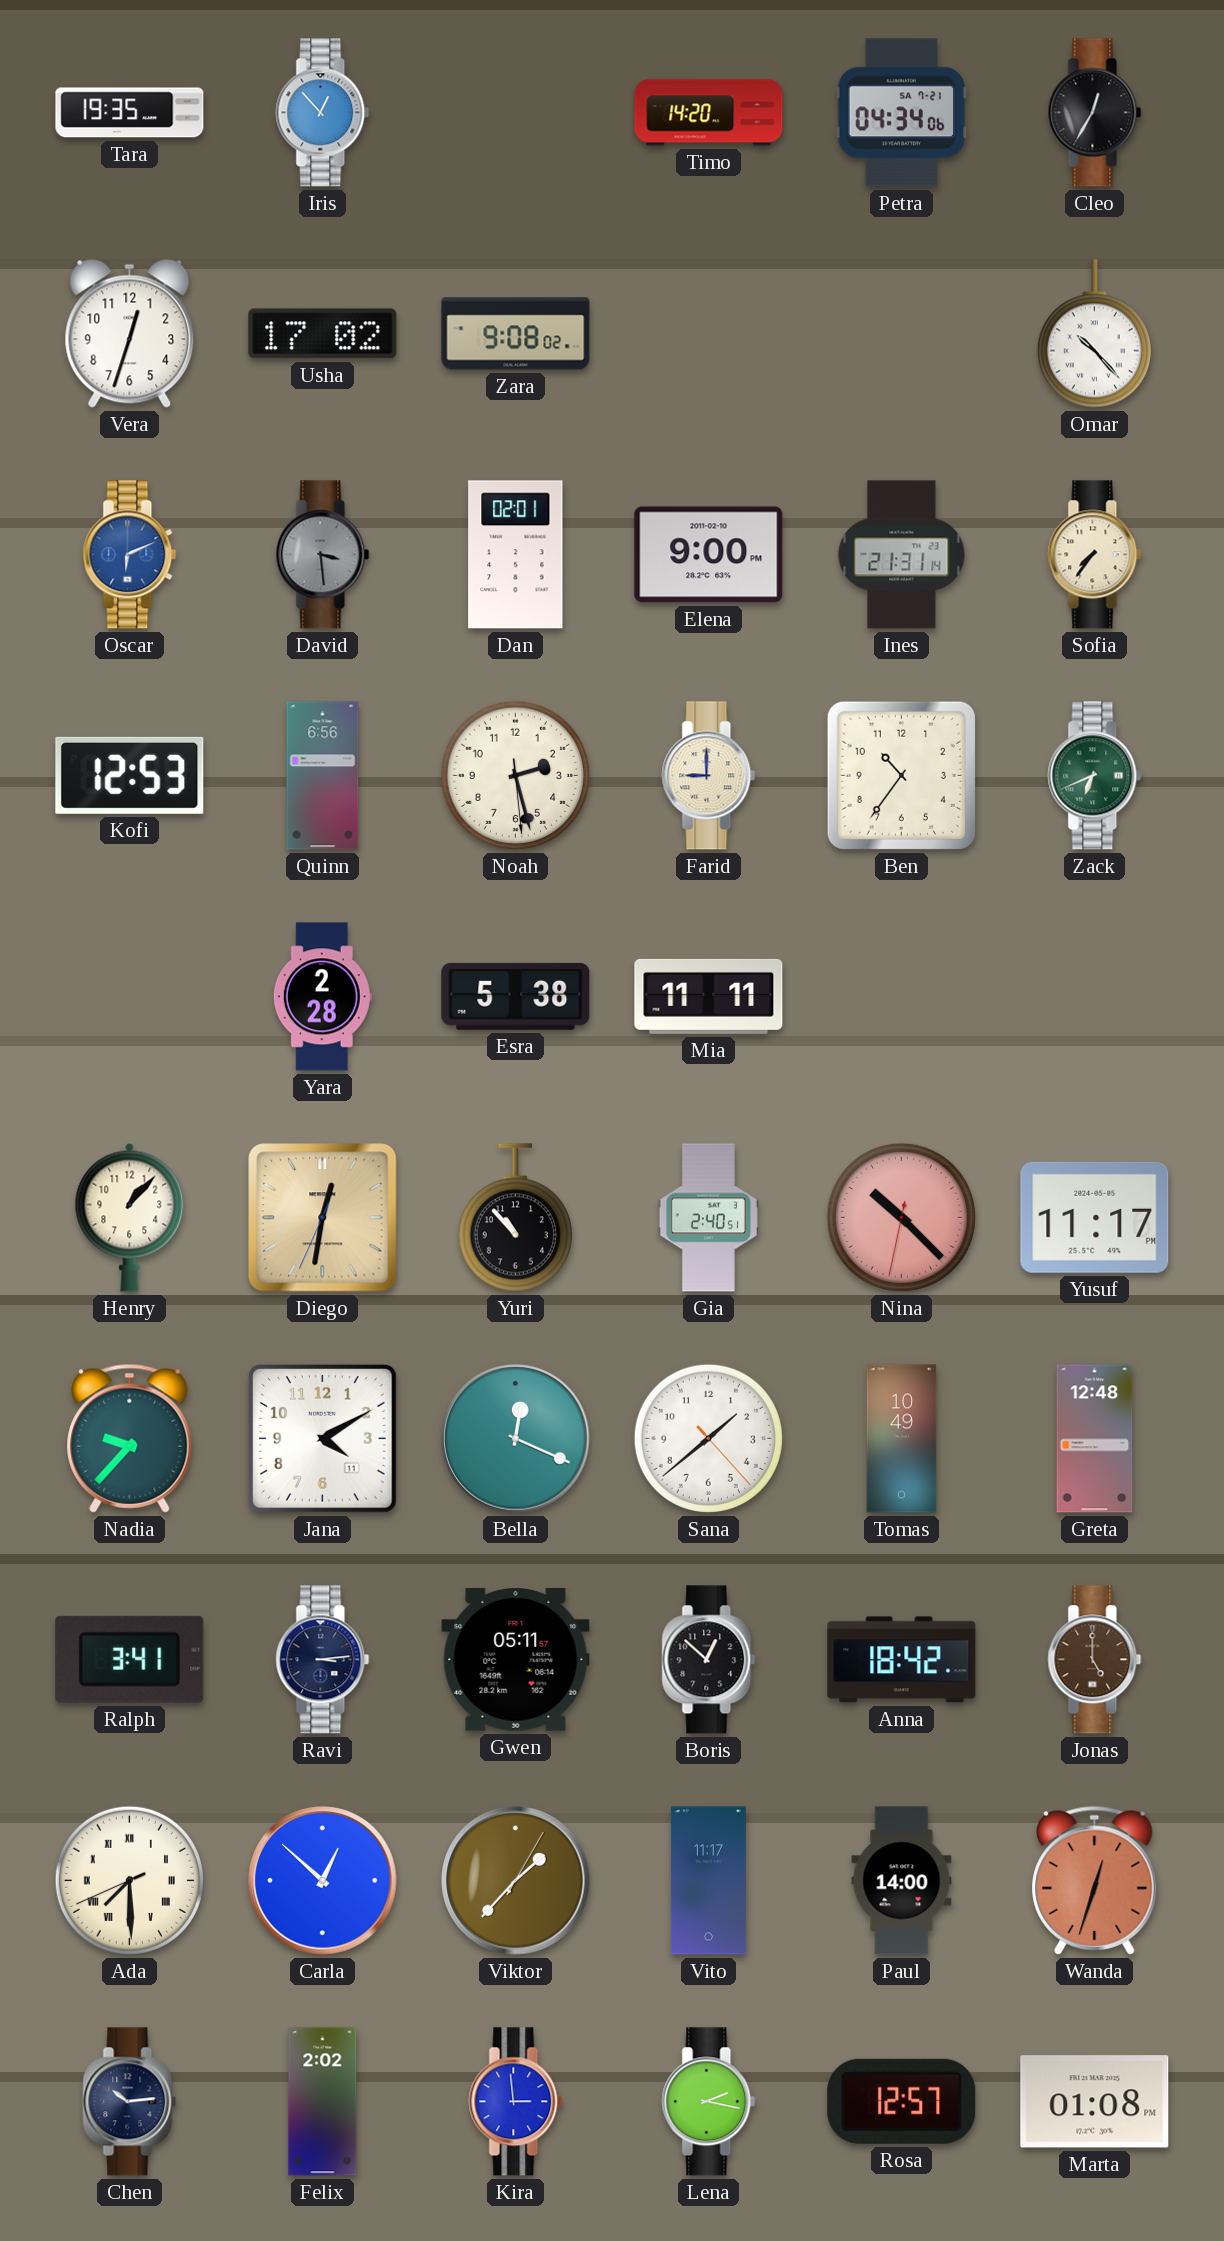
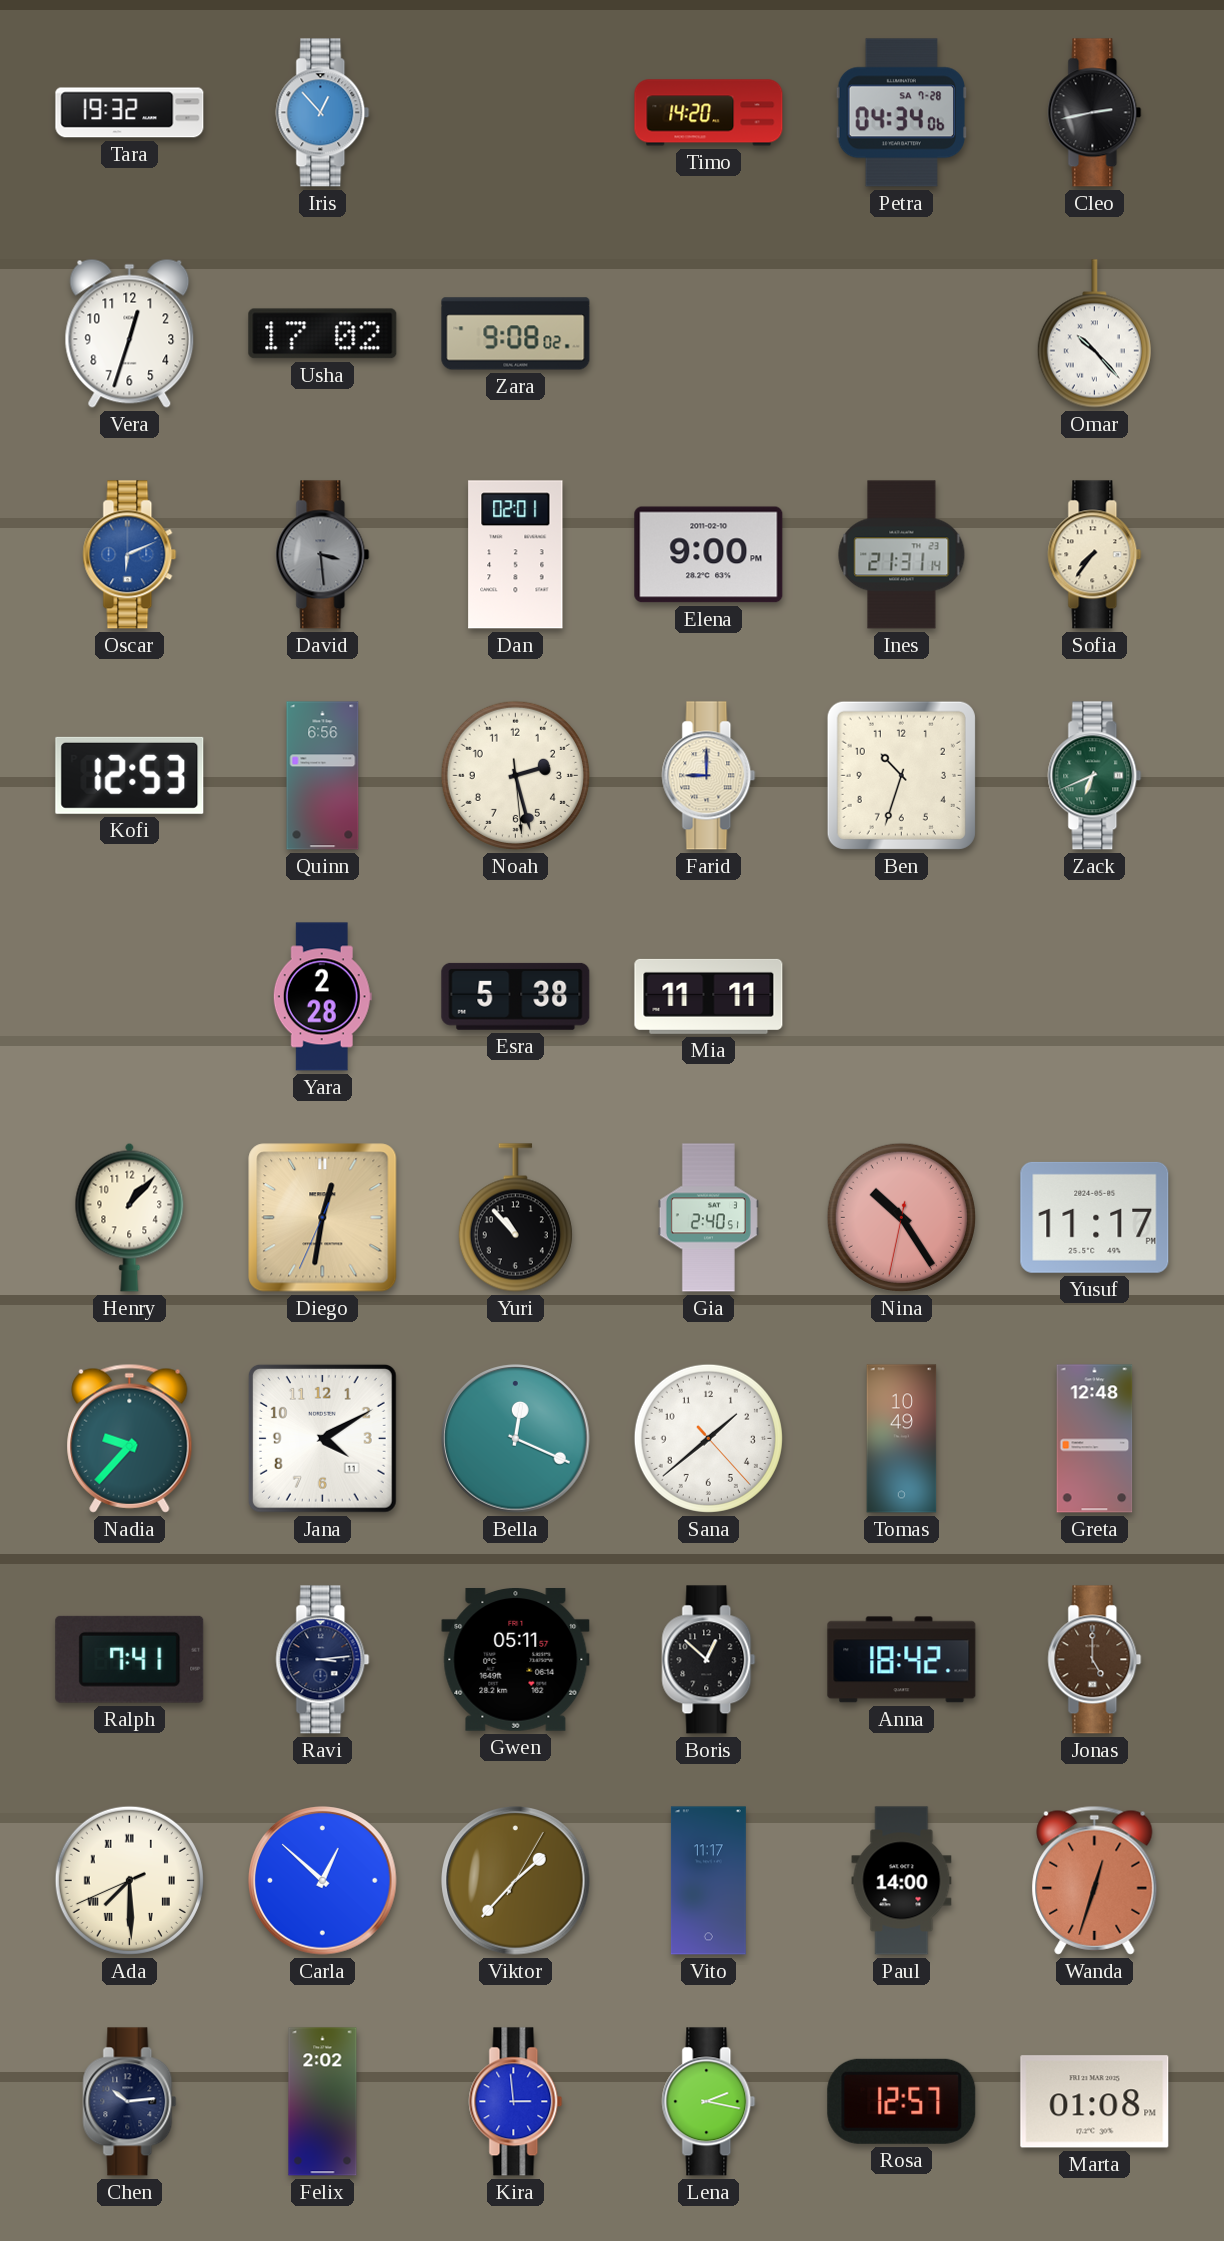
Tara: 19:35 -> 19:32
Petra date: SA 7-21 -> SA 7-28
Cleo: 12:35 -> 2:43
Ben: 10:36 -> 10:33
Nina: 10:22 -> 10:24
Ralph: 3:41 -> 7:41
